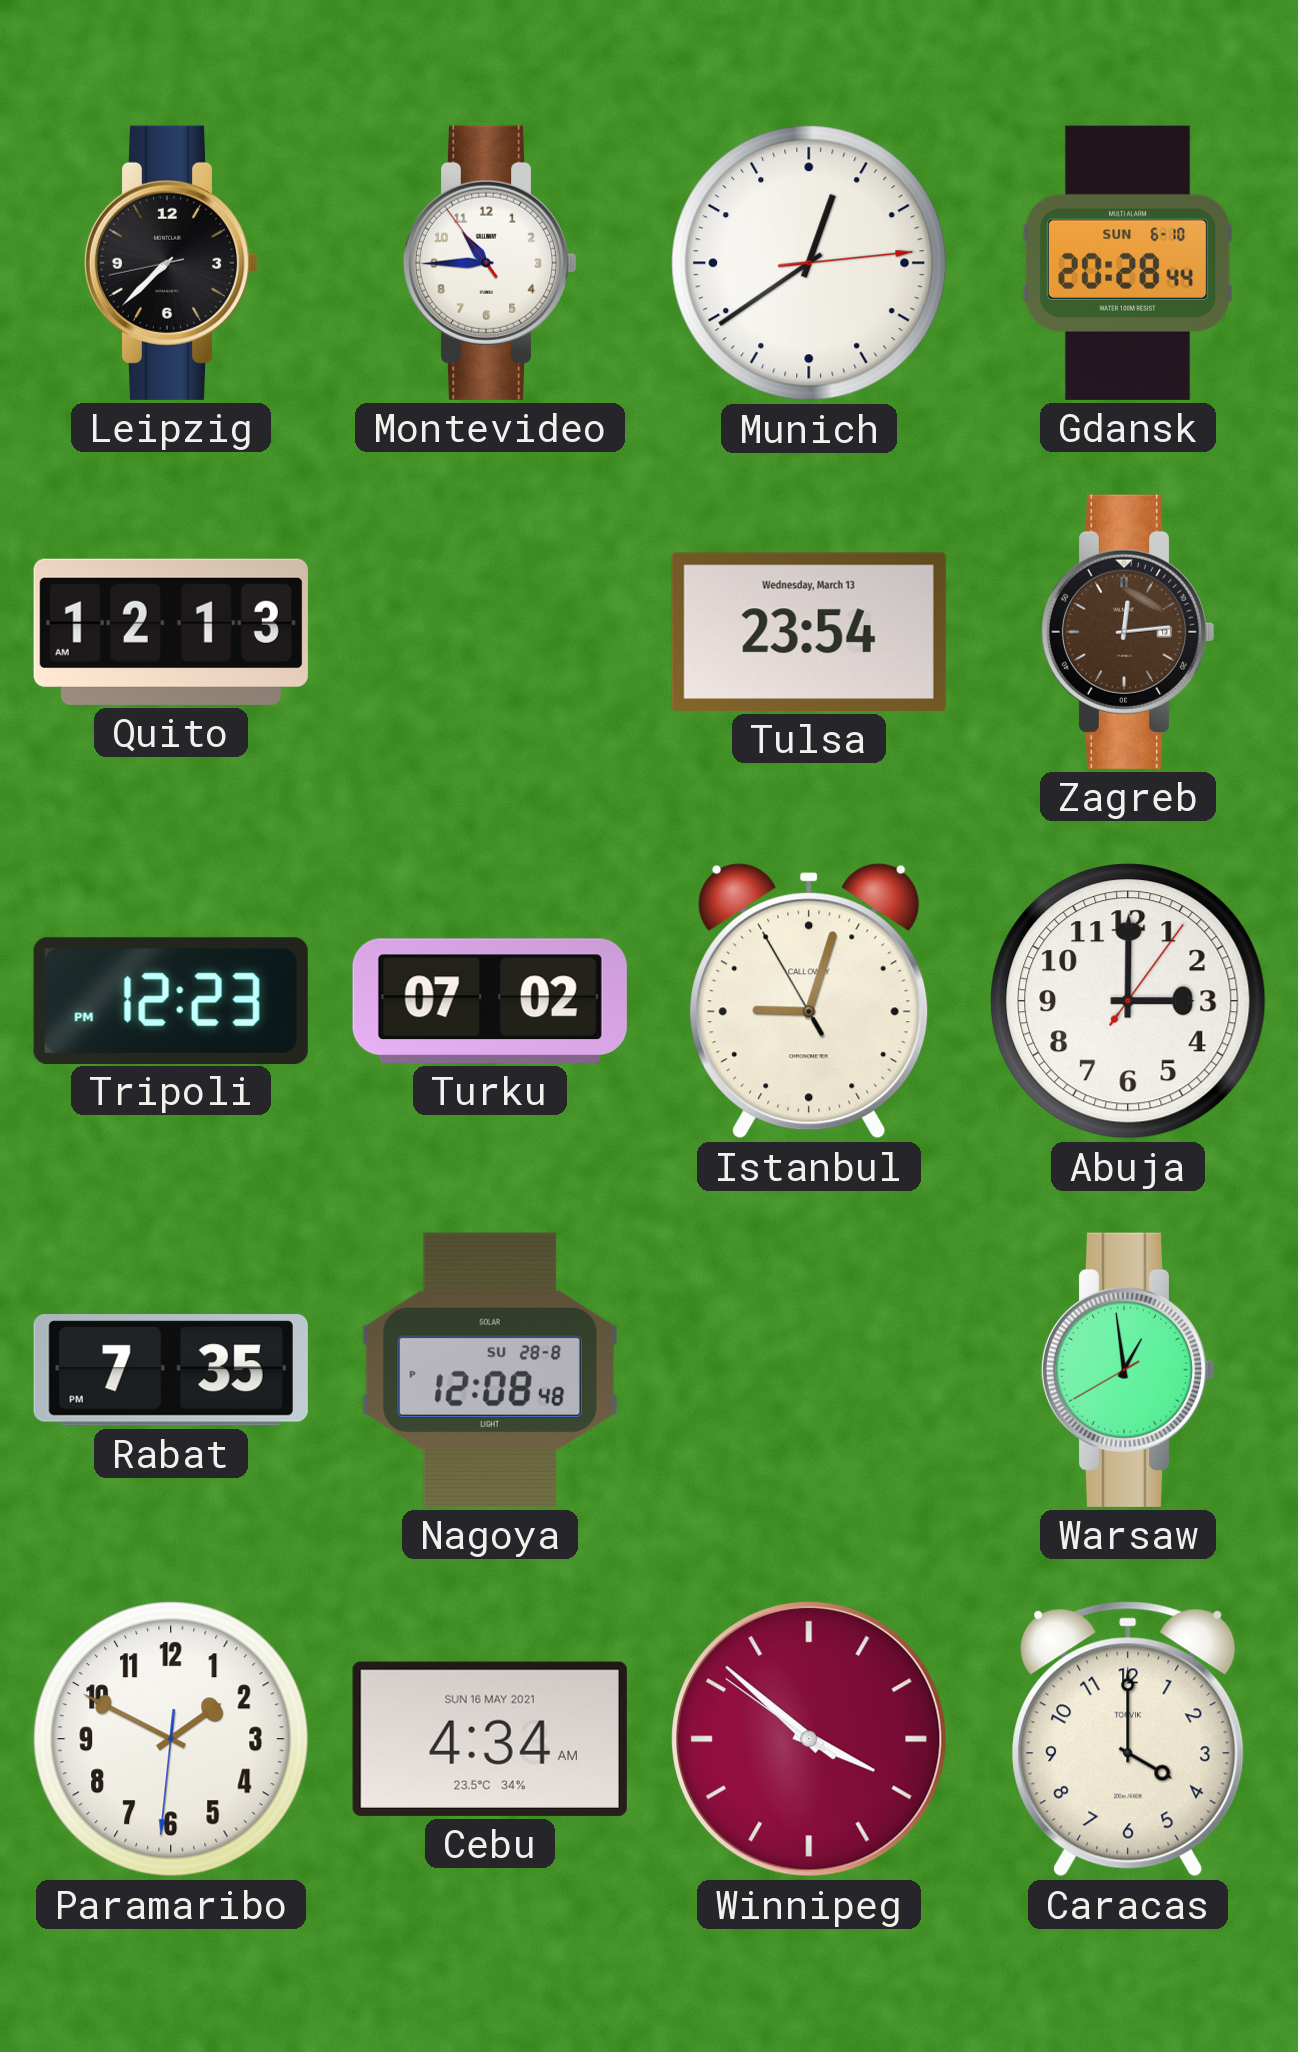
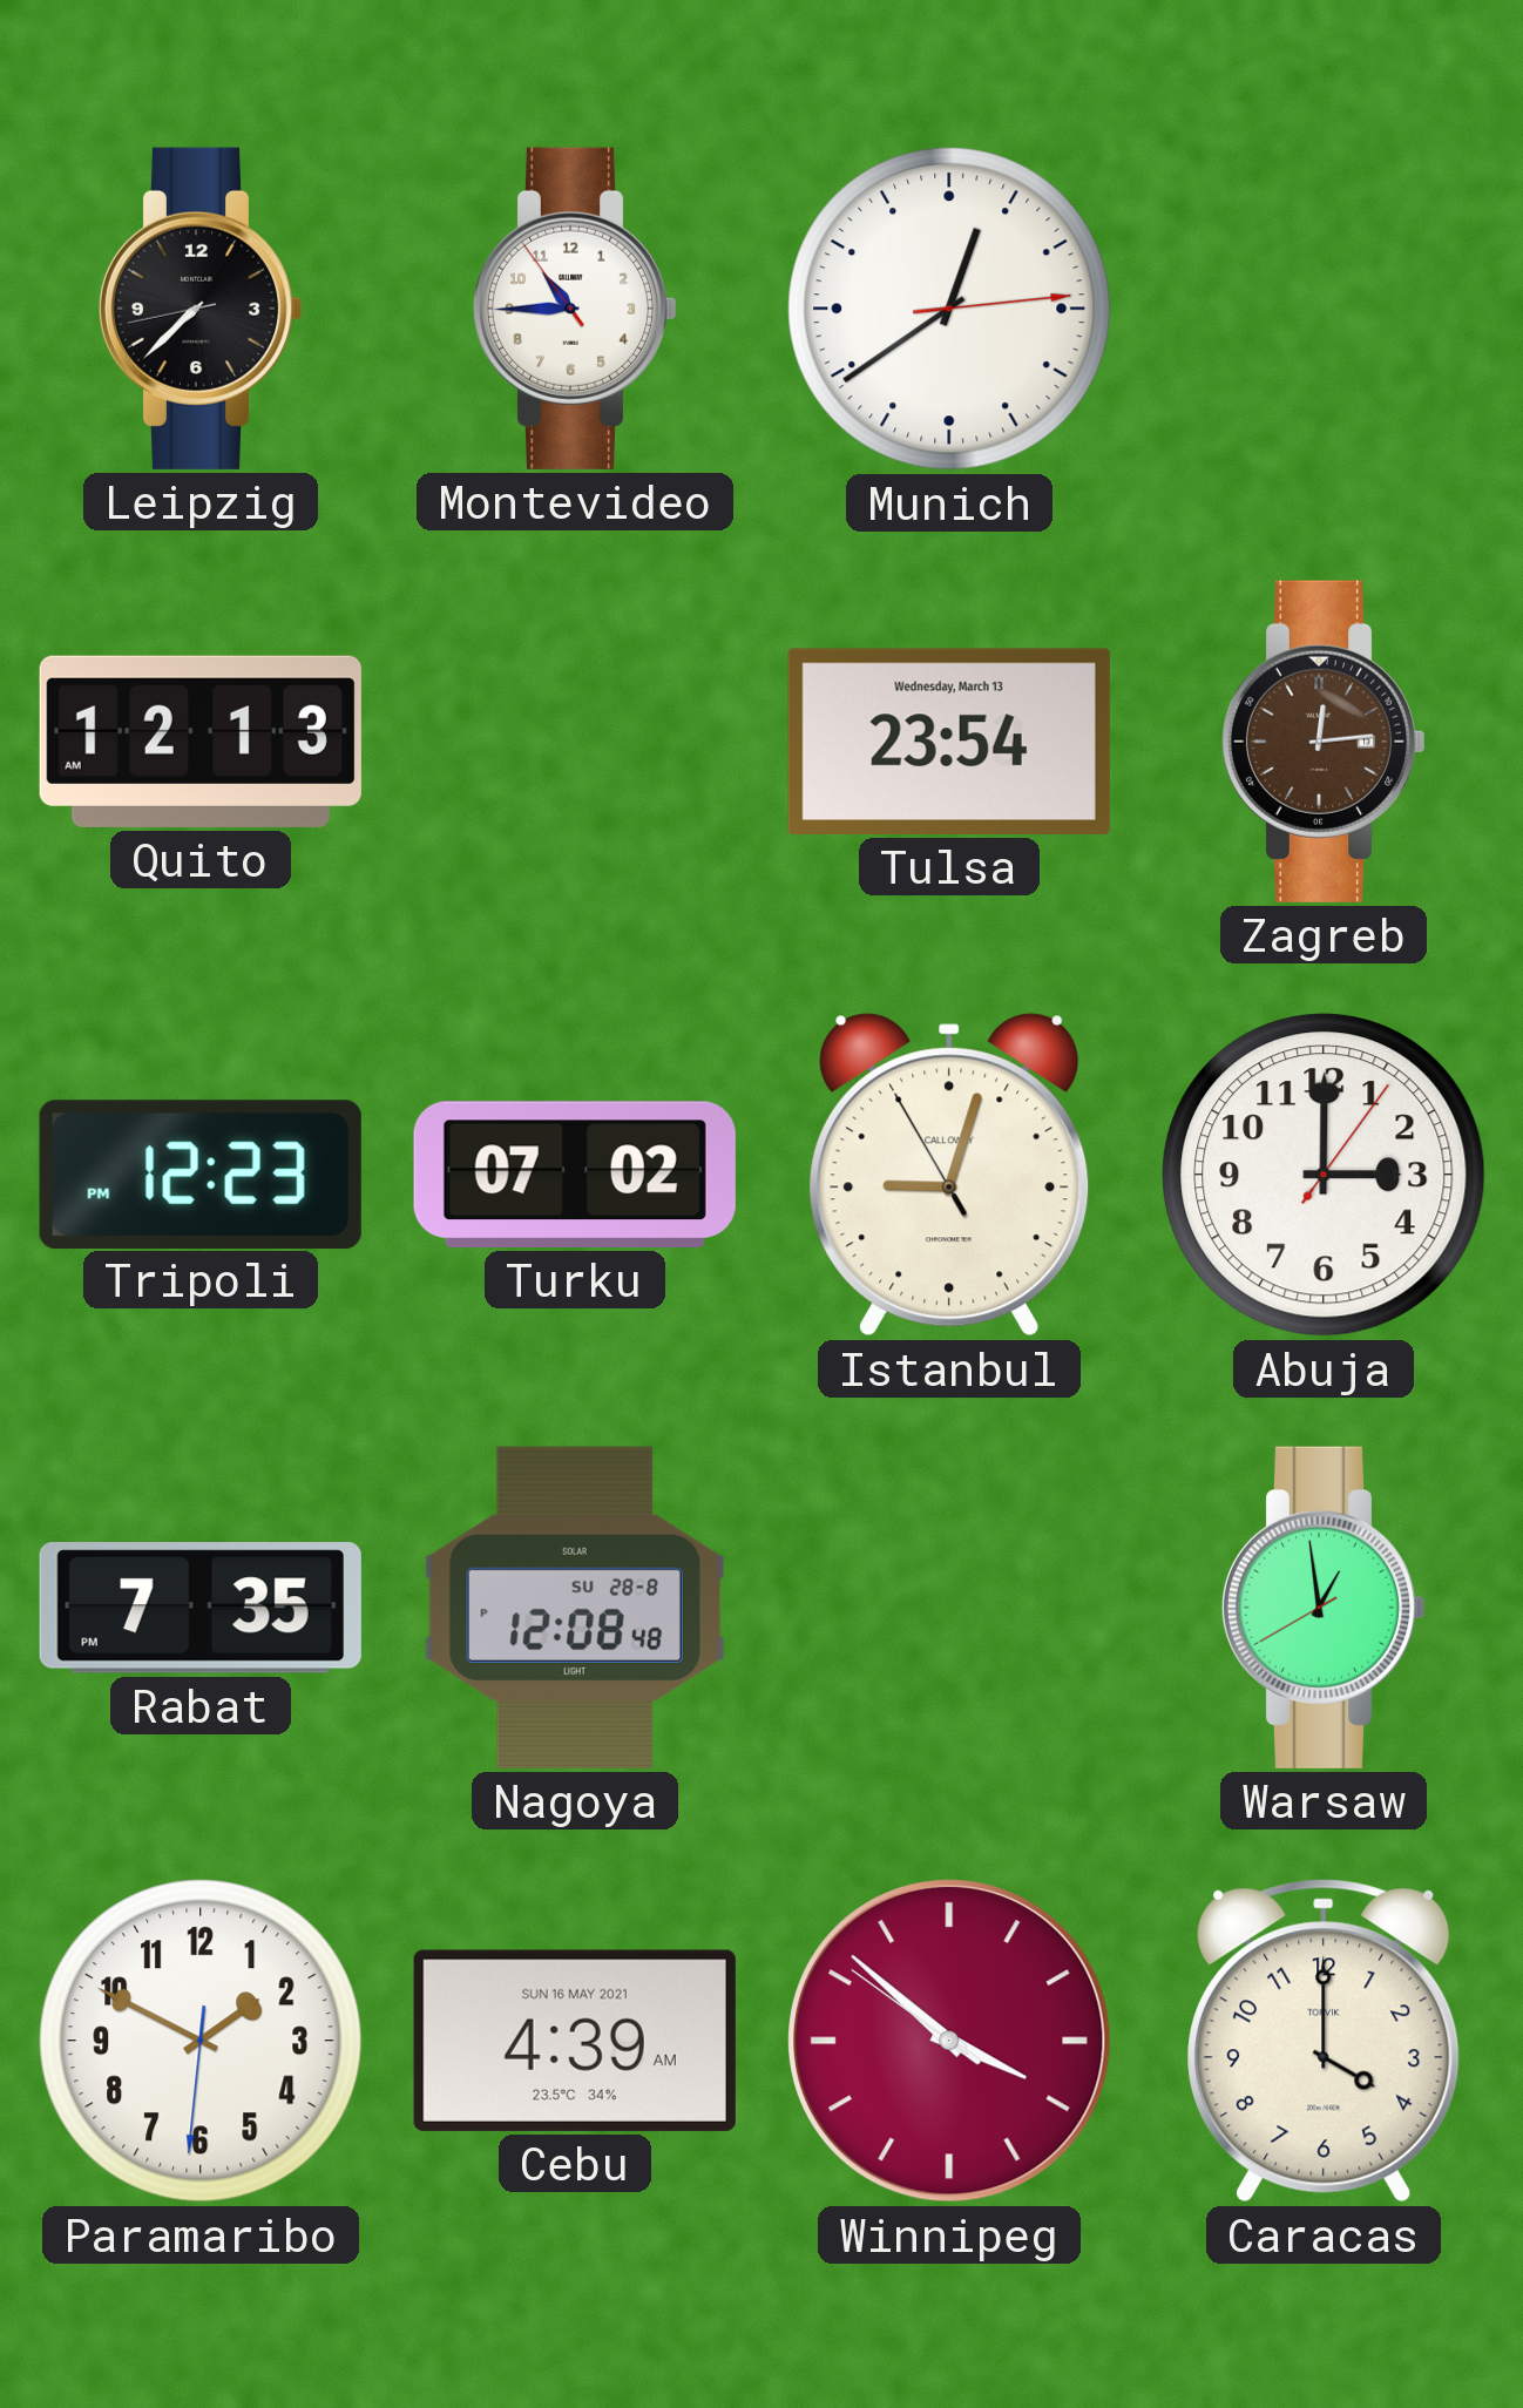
Gdansk: 20:28 -> none
Cebu: 4:34 -> 4:39
